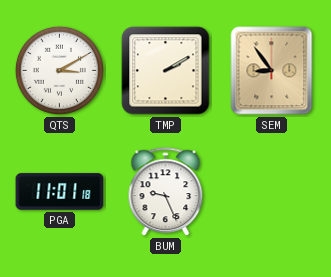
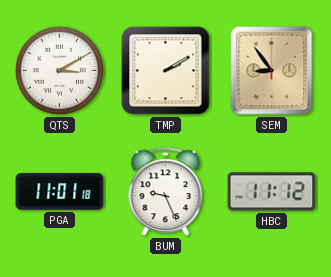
HBC: none -> 11:12
